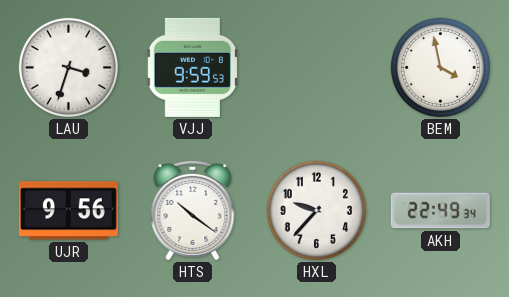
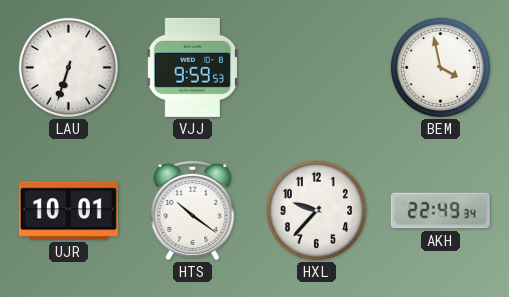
LAU: 3:33 -> 6:33
UJR: 9:56 -> 10:01
